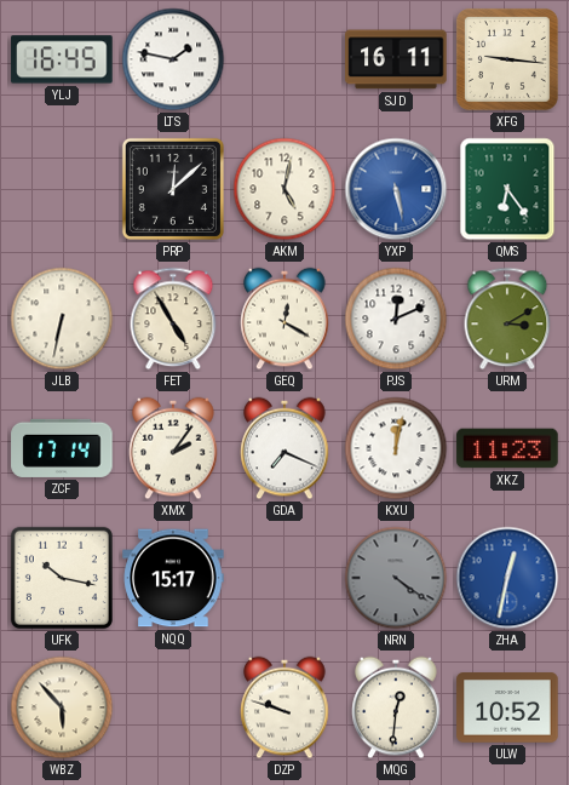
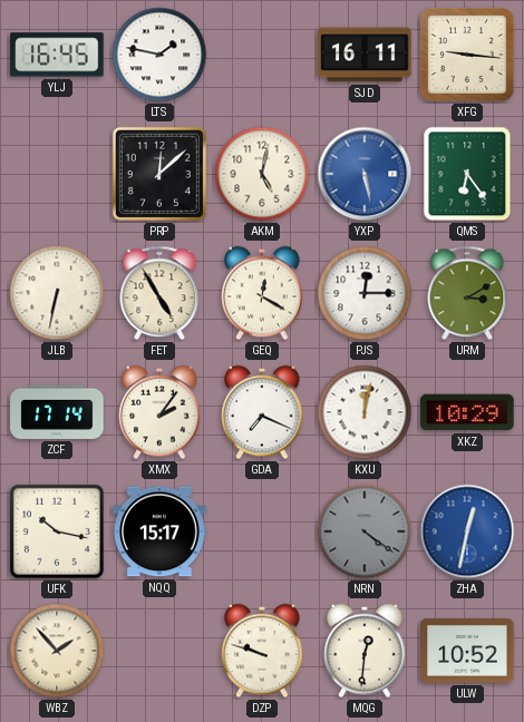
PJS: 12:11 -> 12:15
XKZ: 11:23 -> 10:29
WBZ: 5:53 -> 1:53
